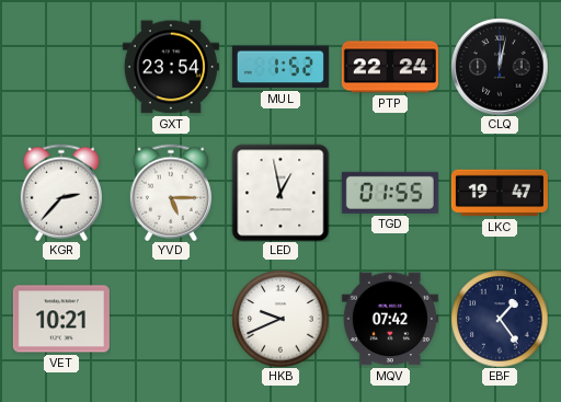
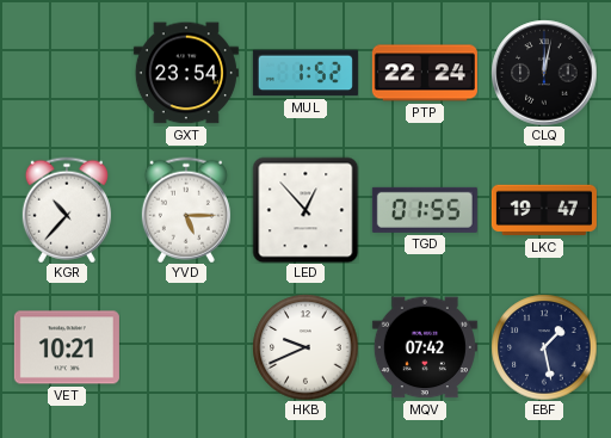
KGR: 2:37 -> 10:37
LED: 12:58 -> 12:53
EBF: 1:24 -> 1:28
